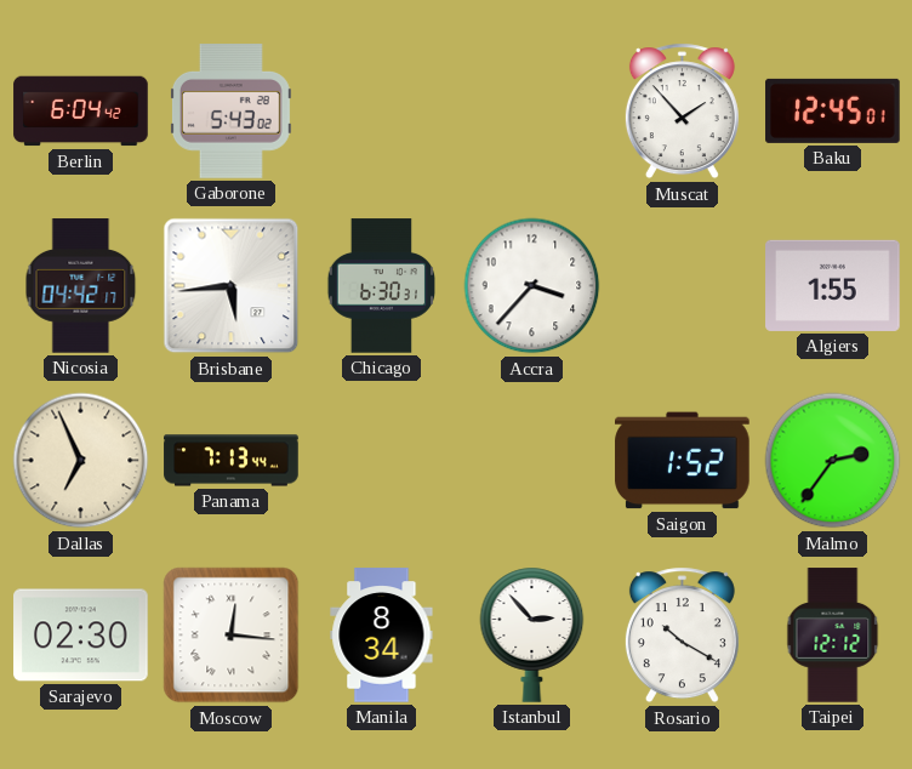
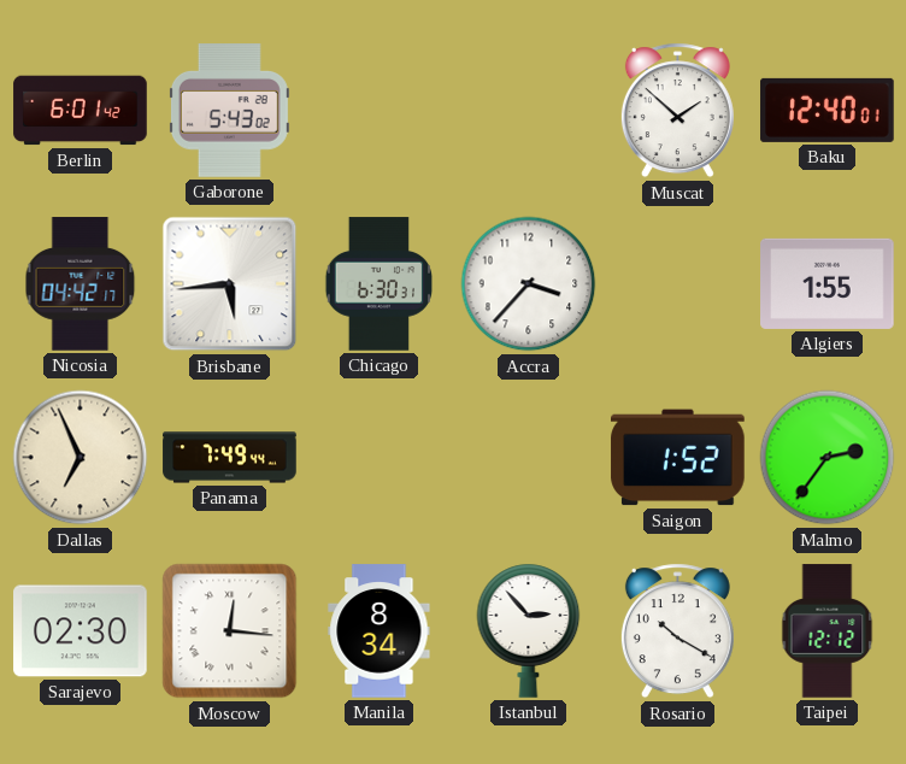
Berlin: 6:04 -> 6:01
Muscat: 1:53 -> 1:52
Baku: 12:45 -> 12:40
Panama: 7:13 -> 7:49
